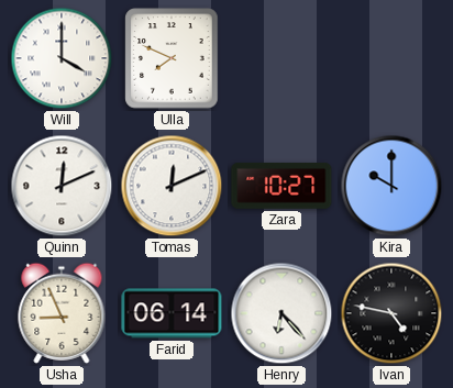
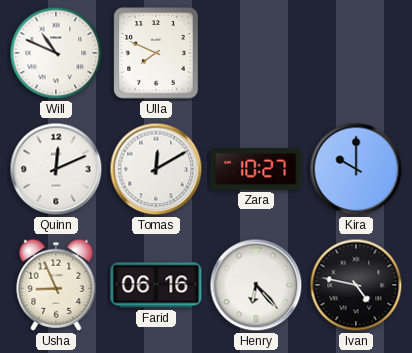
Will: 4:00 -> 10:49
Tomas: 12:11 -> 12:10
Farid: 06:14 -> 06:16
